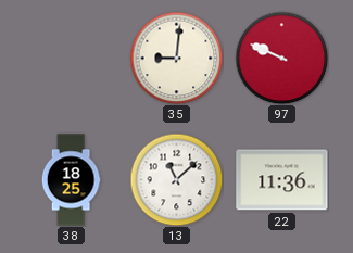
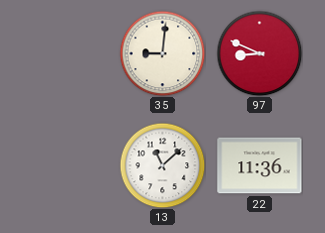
97: 9:49 -> 8:49
38: 18:25 -> none
